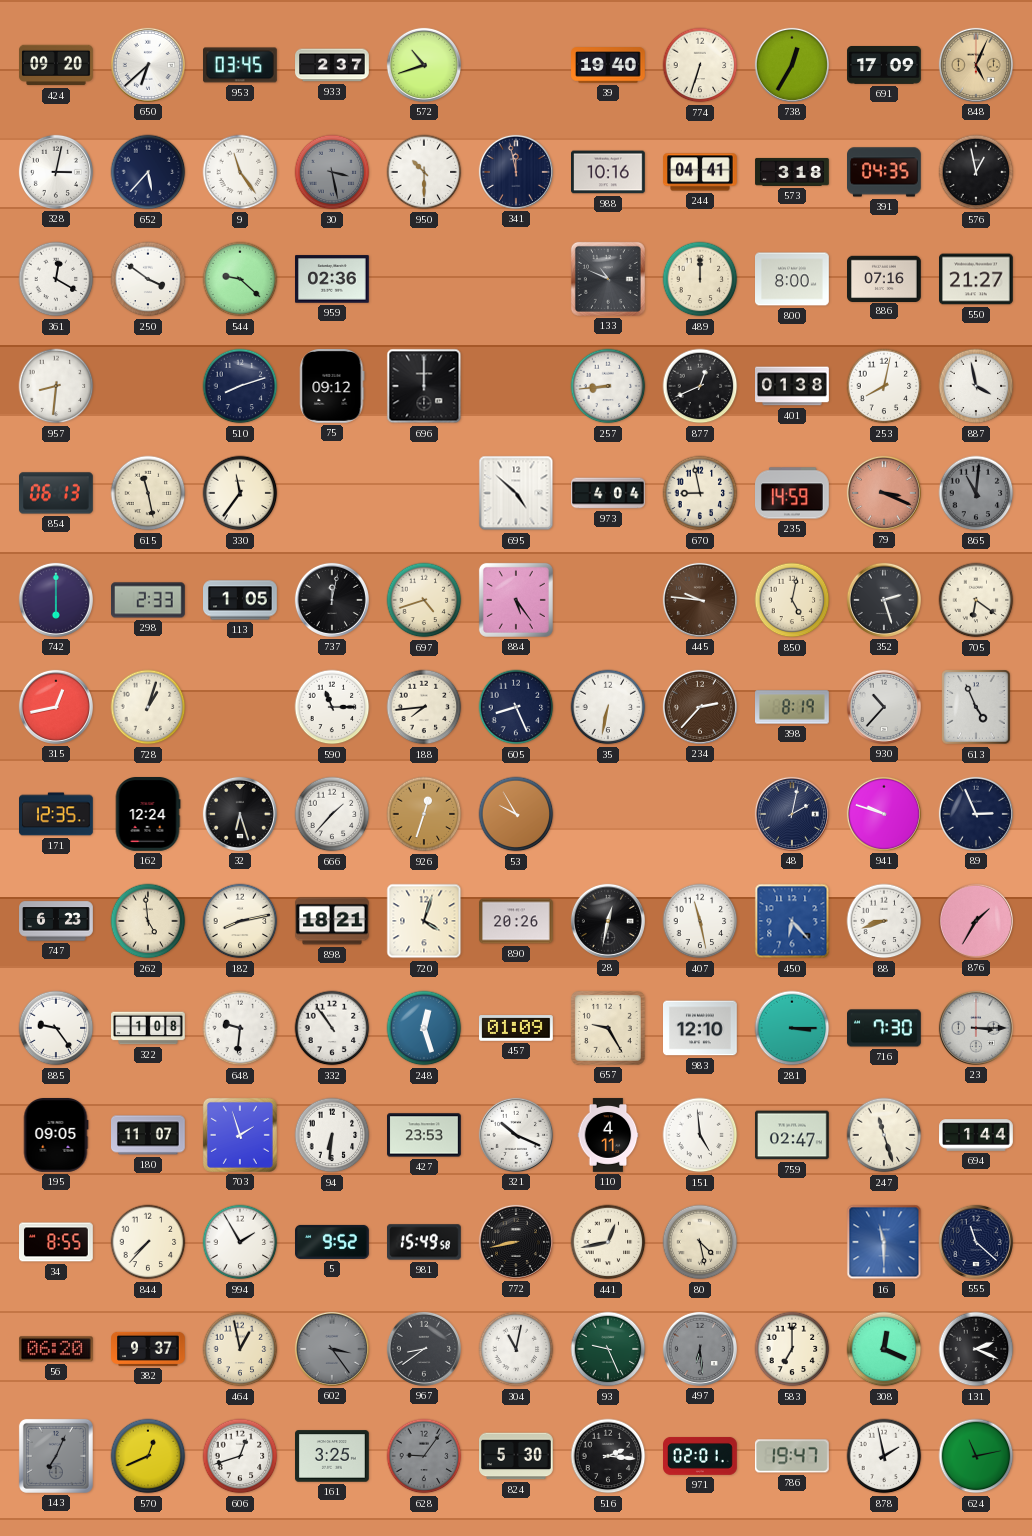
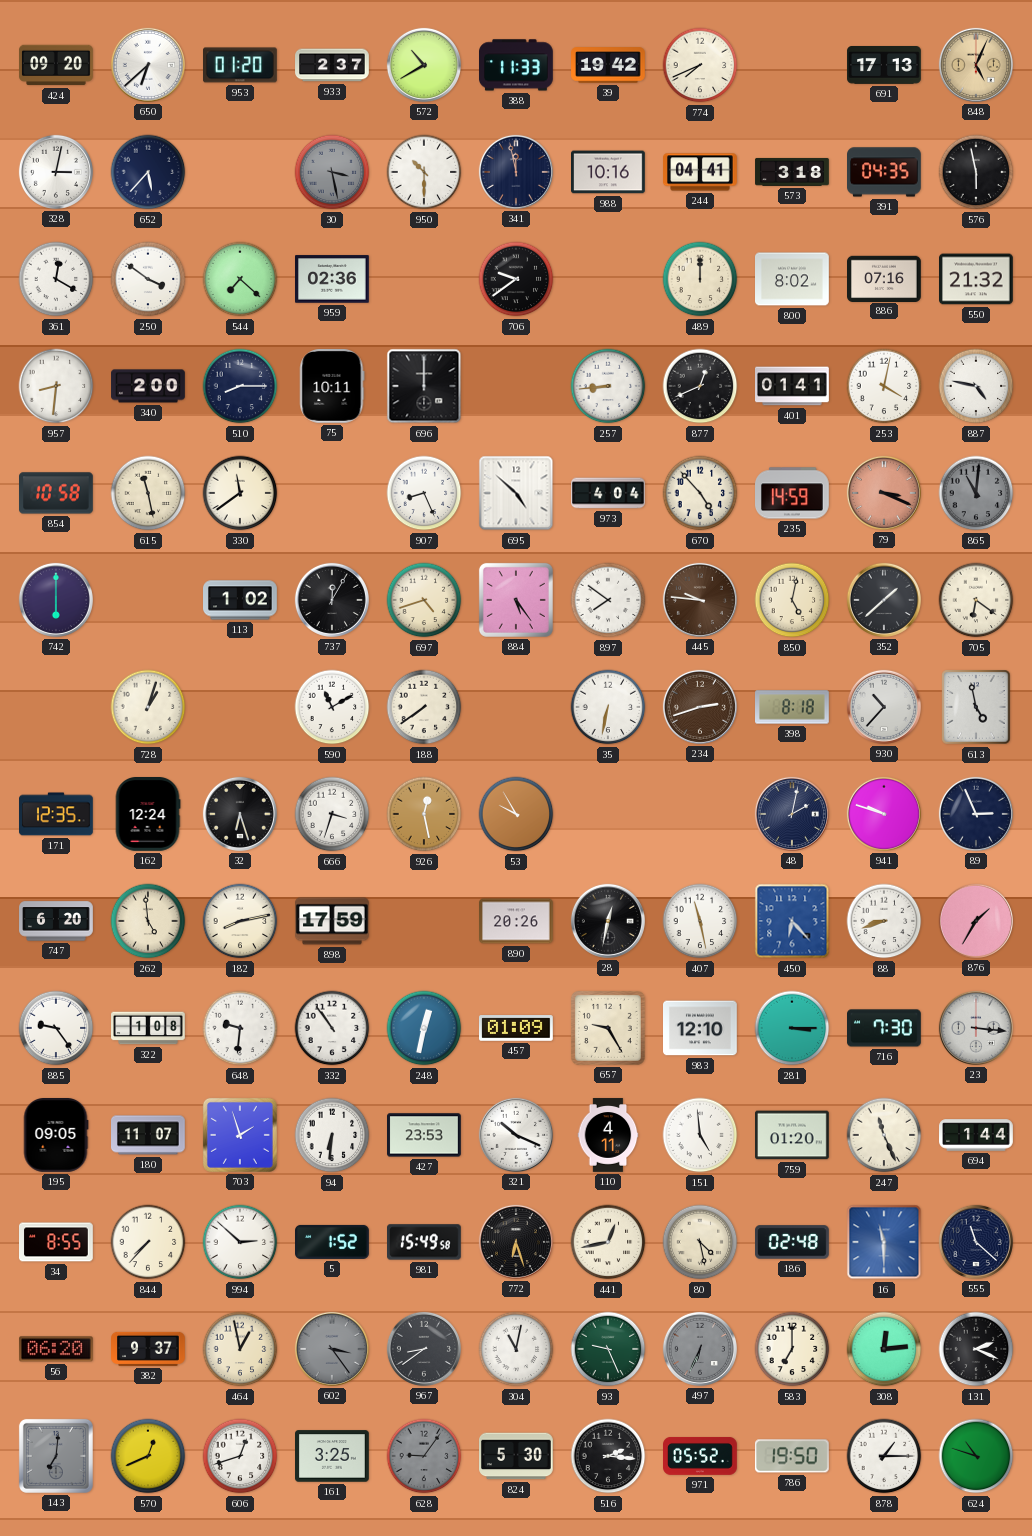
953: 03:45 -> 01:20
572: 10:42 -> 10:40
388: none -> 11:33
39: 19:40 -> 19:42
774: 6:33 -> 7:41
738: 12:35 -> none
691: 17:09 -> 17:13
9: 11:24 -> none
576: 12:58 -> 5:58
544: 9:22 -> 7:22
706: none -> 9:39
133: 10:49 -> none
800: 8:00 -> 8:02
550: 21:27 -> 21:32
340: none -> 2:00
510: 8:12 -> 8:15
75: 09:12 -> 10:11
401: 01:38 -> 01:41
253: 8:02 -> 4:02
887: 3:58 -> 4:47
854: 06:13 -> 10:58
330: 11:36 -> 11:39
907: none -> 8:26
670: 8:58 -> 4:53
298: 2:33 -> none
113: 1:05 -> 1:02
737: 12:02 -> 12:05
897: none -> 7:51
352: 2:27 -> 1:38
315: 12:43 -> none
590: 11:15 -> 11:10
188: 7:44 -> 7:39
605: 8:26 -> none
234: 2:37 -> 2:42
398: 8:19 -> 8:18
613: 4:56 -> 4:58
666: 1:37 -> 3:33
926: 12:33 -> 12:28
747: 6:23 -> 6:20
898: 18:21 -> 17:59
720: 4:03 -> none
248: 12:27 -> 12:32
23: 3:15 -> 3:16
759: 02:47 -> 01:20
247: 11:27 -> 11:26
994: 1:55 -> 2:52
5: 9:52 -> 1:52
772: 8:43 -> 6:27
186: none -> 02:48
497: 6:29 -> 6:34
308: 12:19 -> 12:14
143: 7:04 -> 7:01
971: 02:01 -> 05:52
786: 19:47 -> 19:50
878: 1:58 -> 1:15
624: 11:13 -> 10:48
